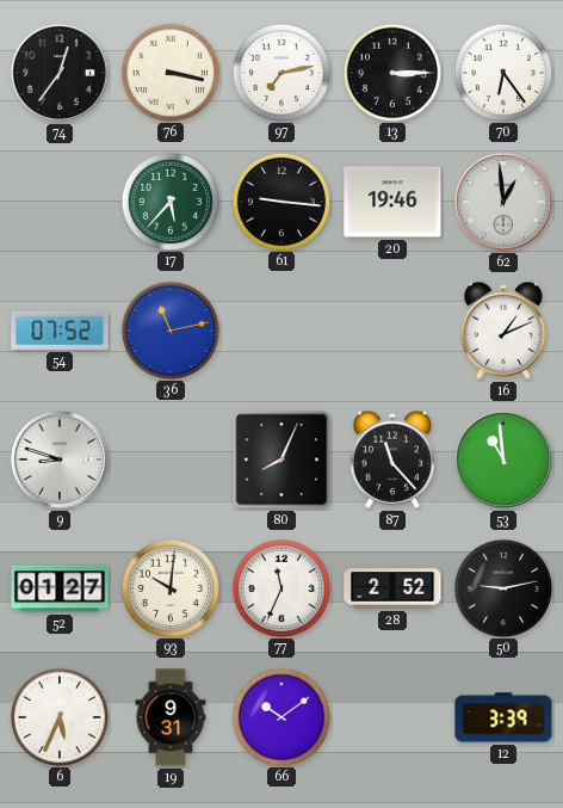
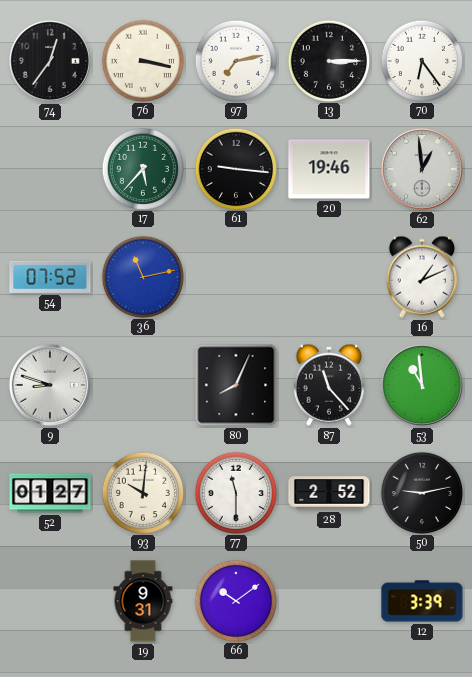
77: 11:34 -> 11:30
6: 5:34 -> none
